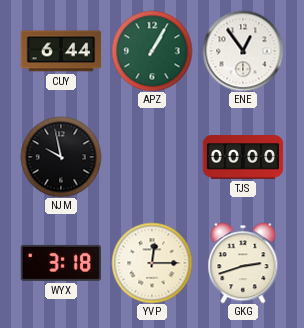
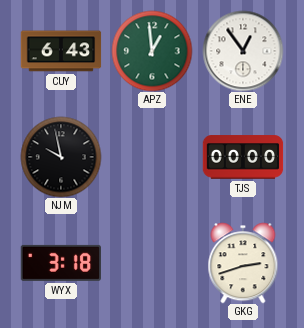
CUY: 6:44 -> 6:43
APZ: 1:05 -> 12:59
YVP: 12:15 -> none
